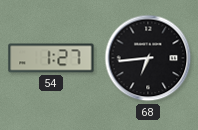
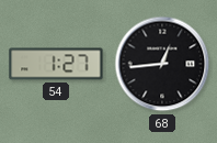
68: 6:44 -> 12:44
